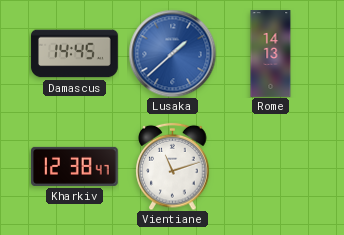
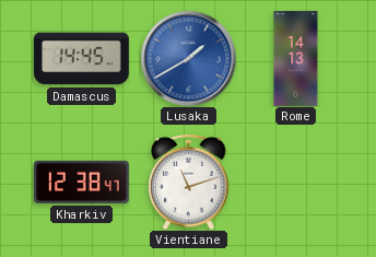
Lusaka: 1:38 -> 1:40
